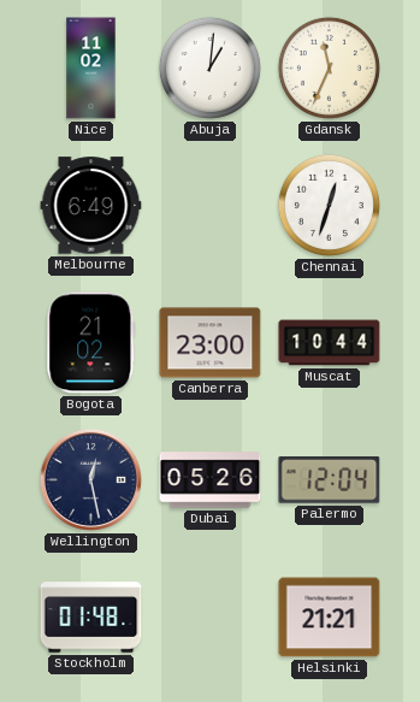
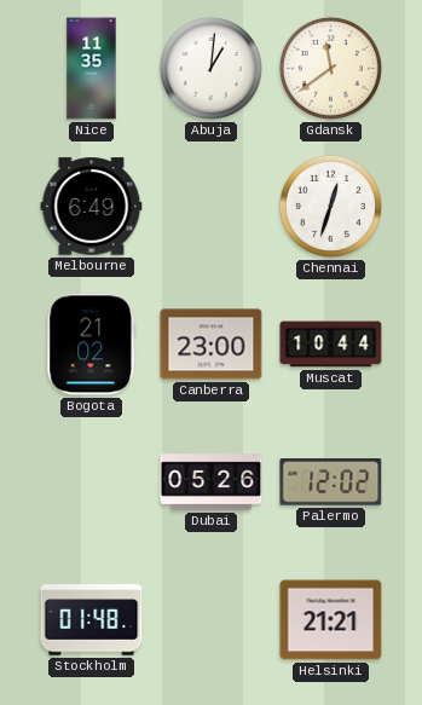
Nice: 11:02 -> 11:35
Gdansk: 11:34 -> 11:39
Wellington: 12:28 -> none
Palermo: 12:04 -> 12:02
